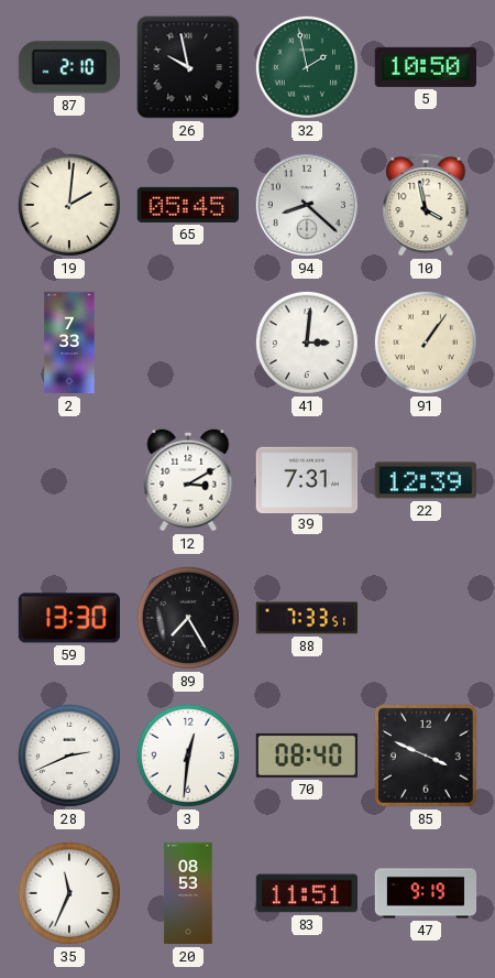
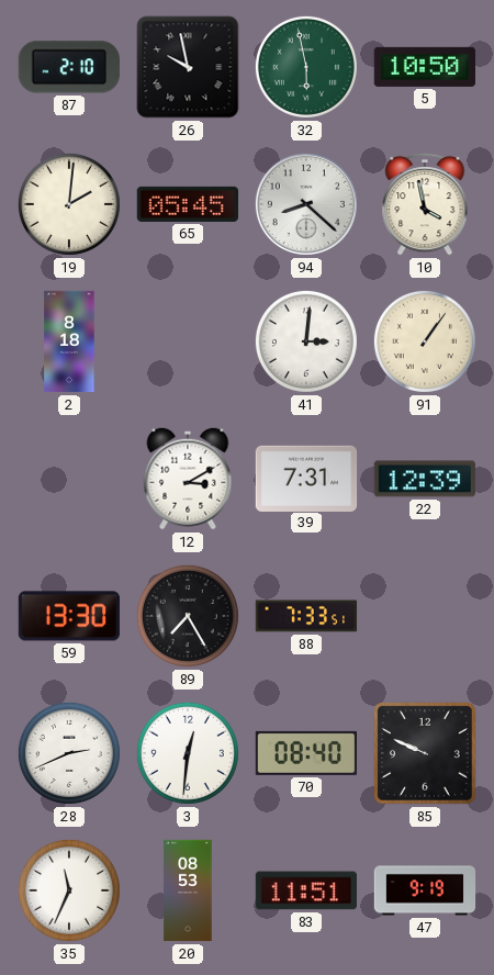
32: 1:58 -> 5:58
2: 7:33 -> 8:18
85: 3:49 -> 9:49
